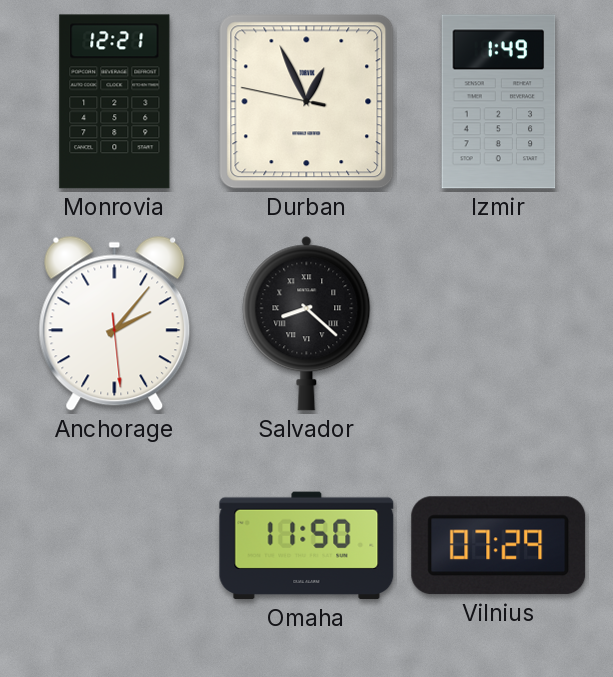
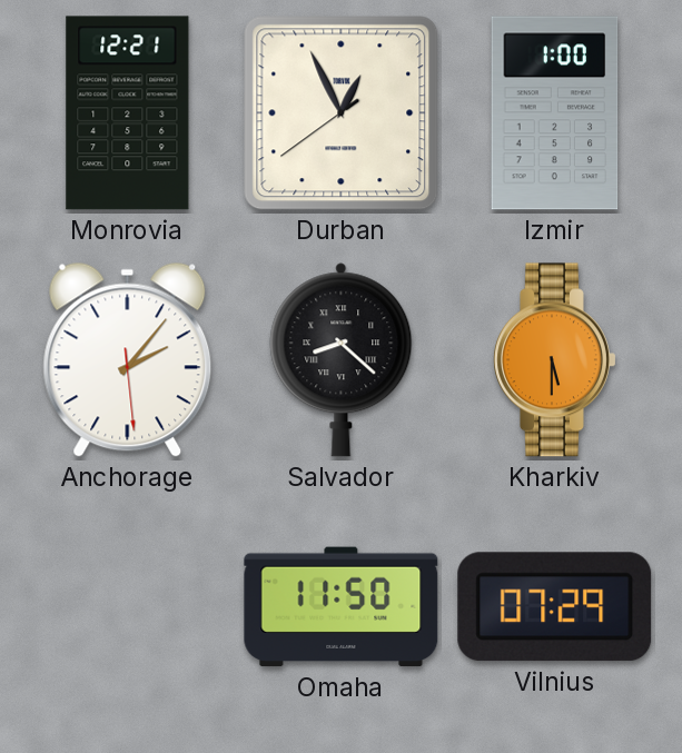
Durban: 12:55:47 -> 12:55:39
Izmir: 1:49 -> 1:00
Kharkiv: none -> 5:30
